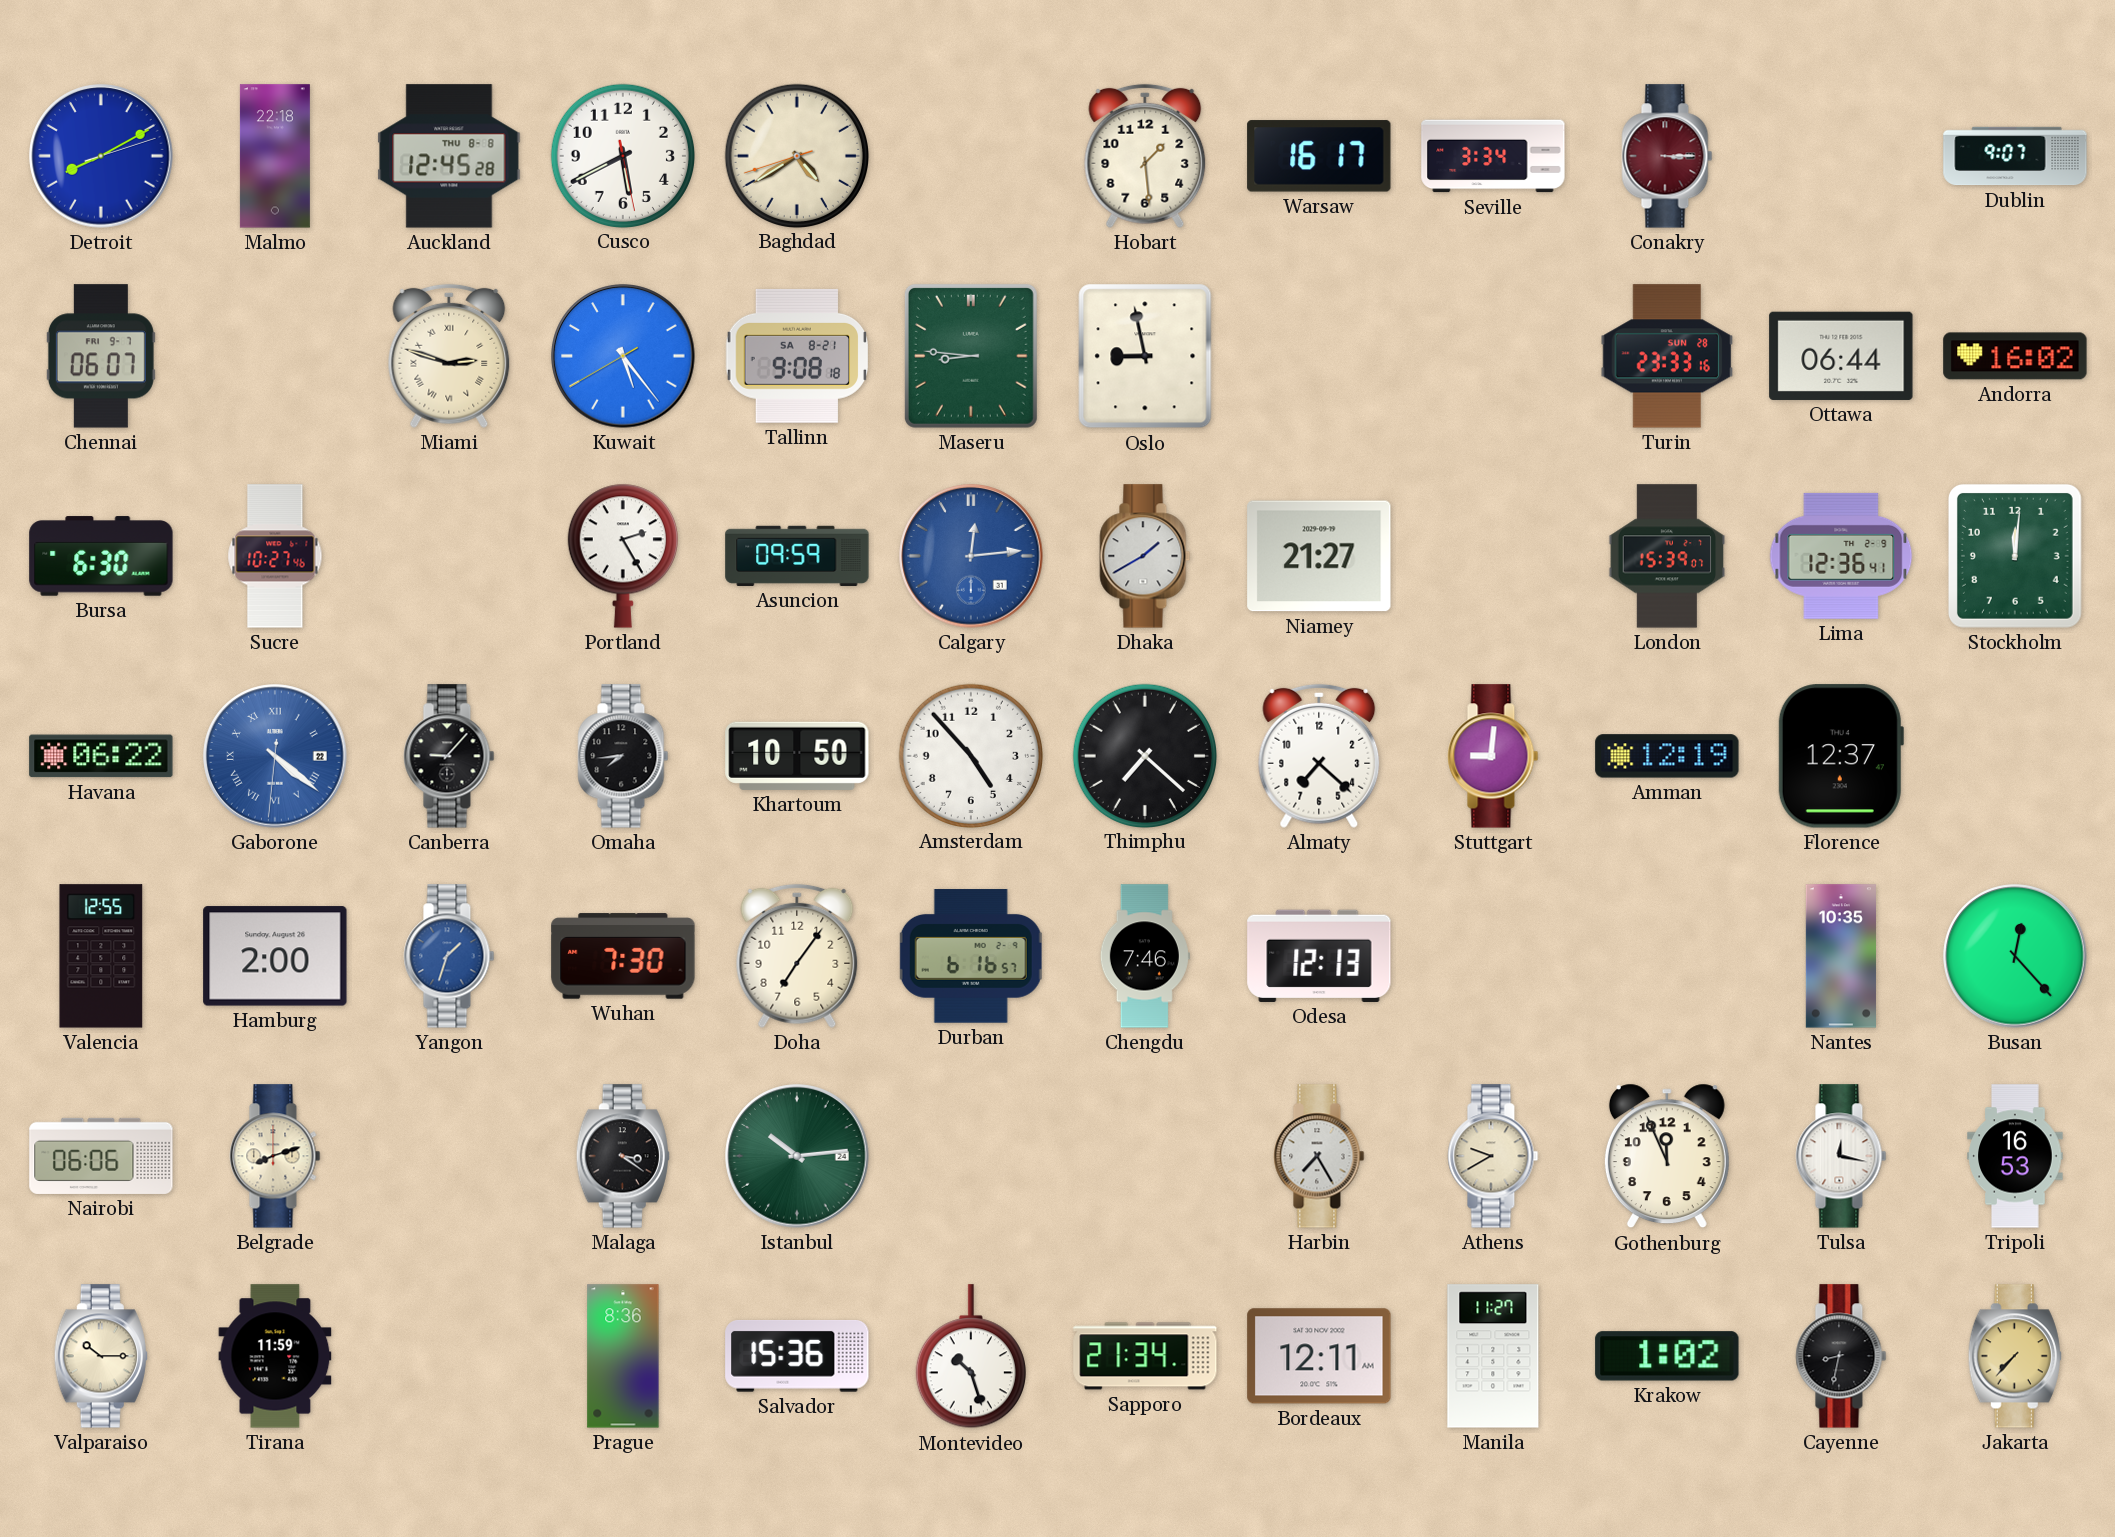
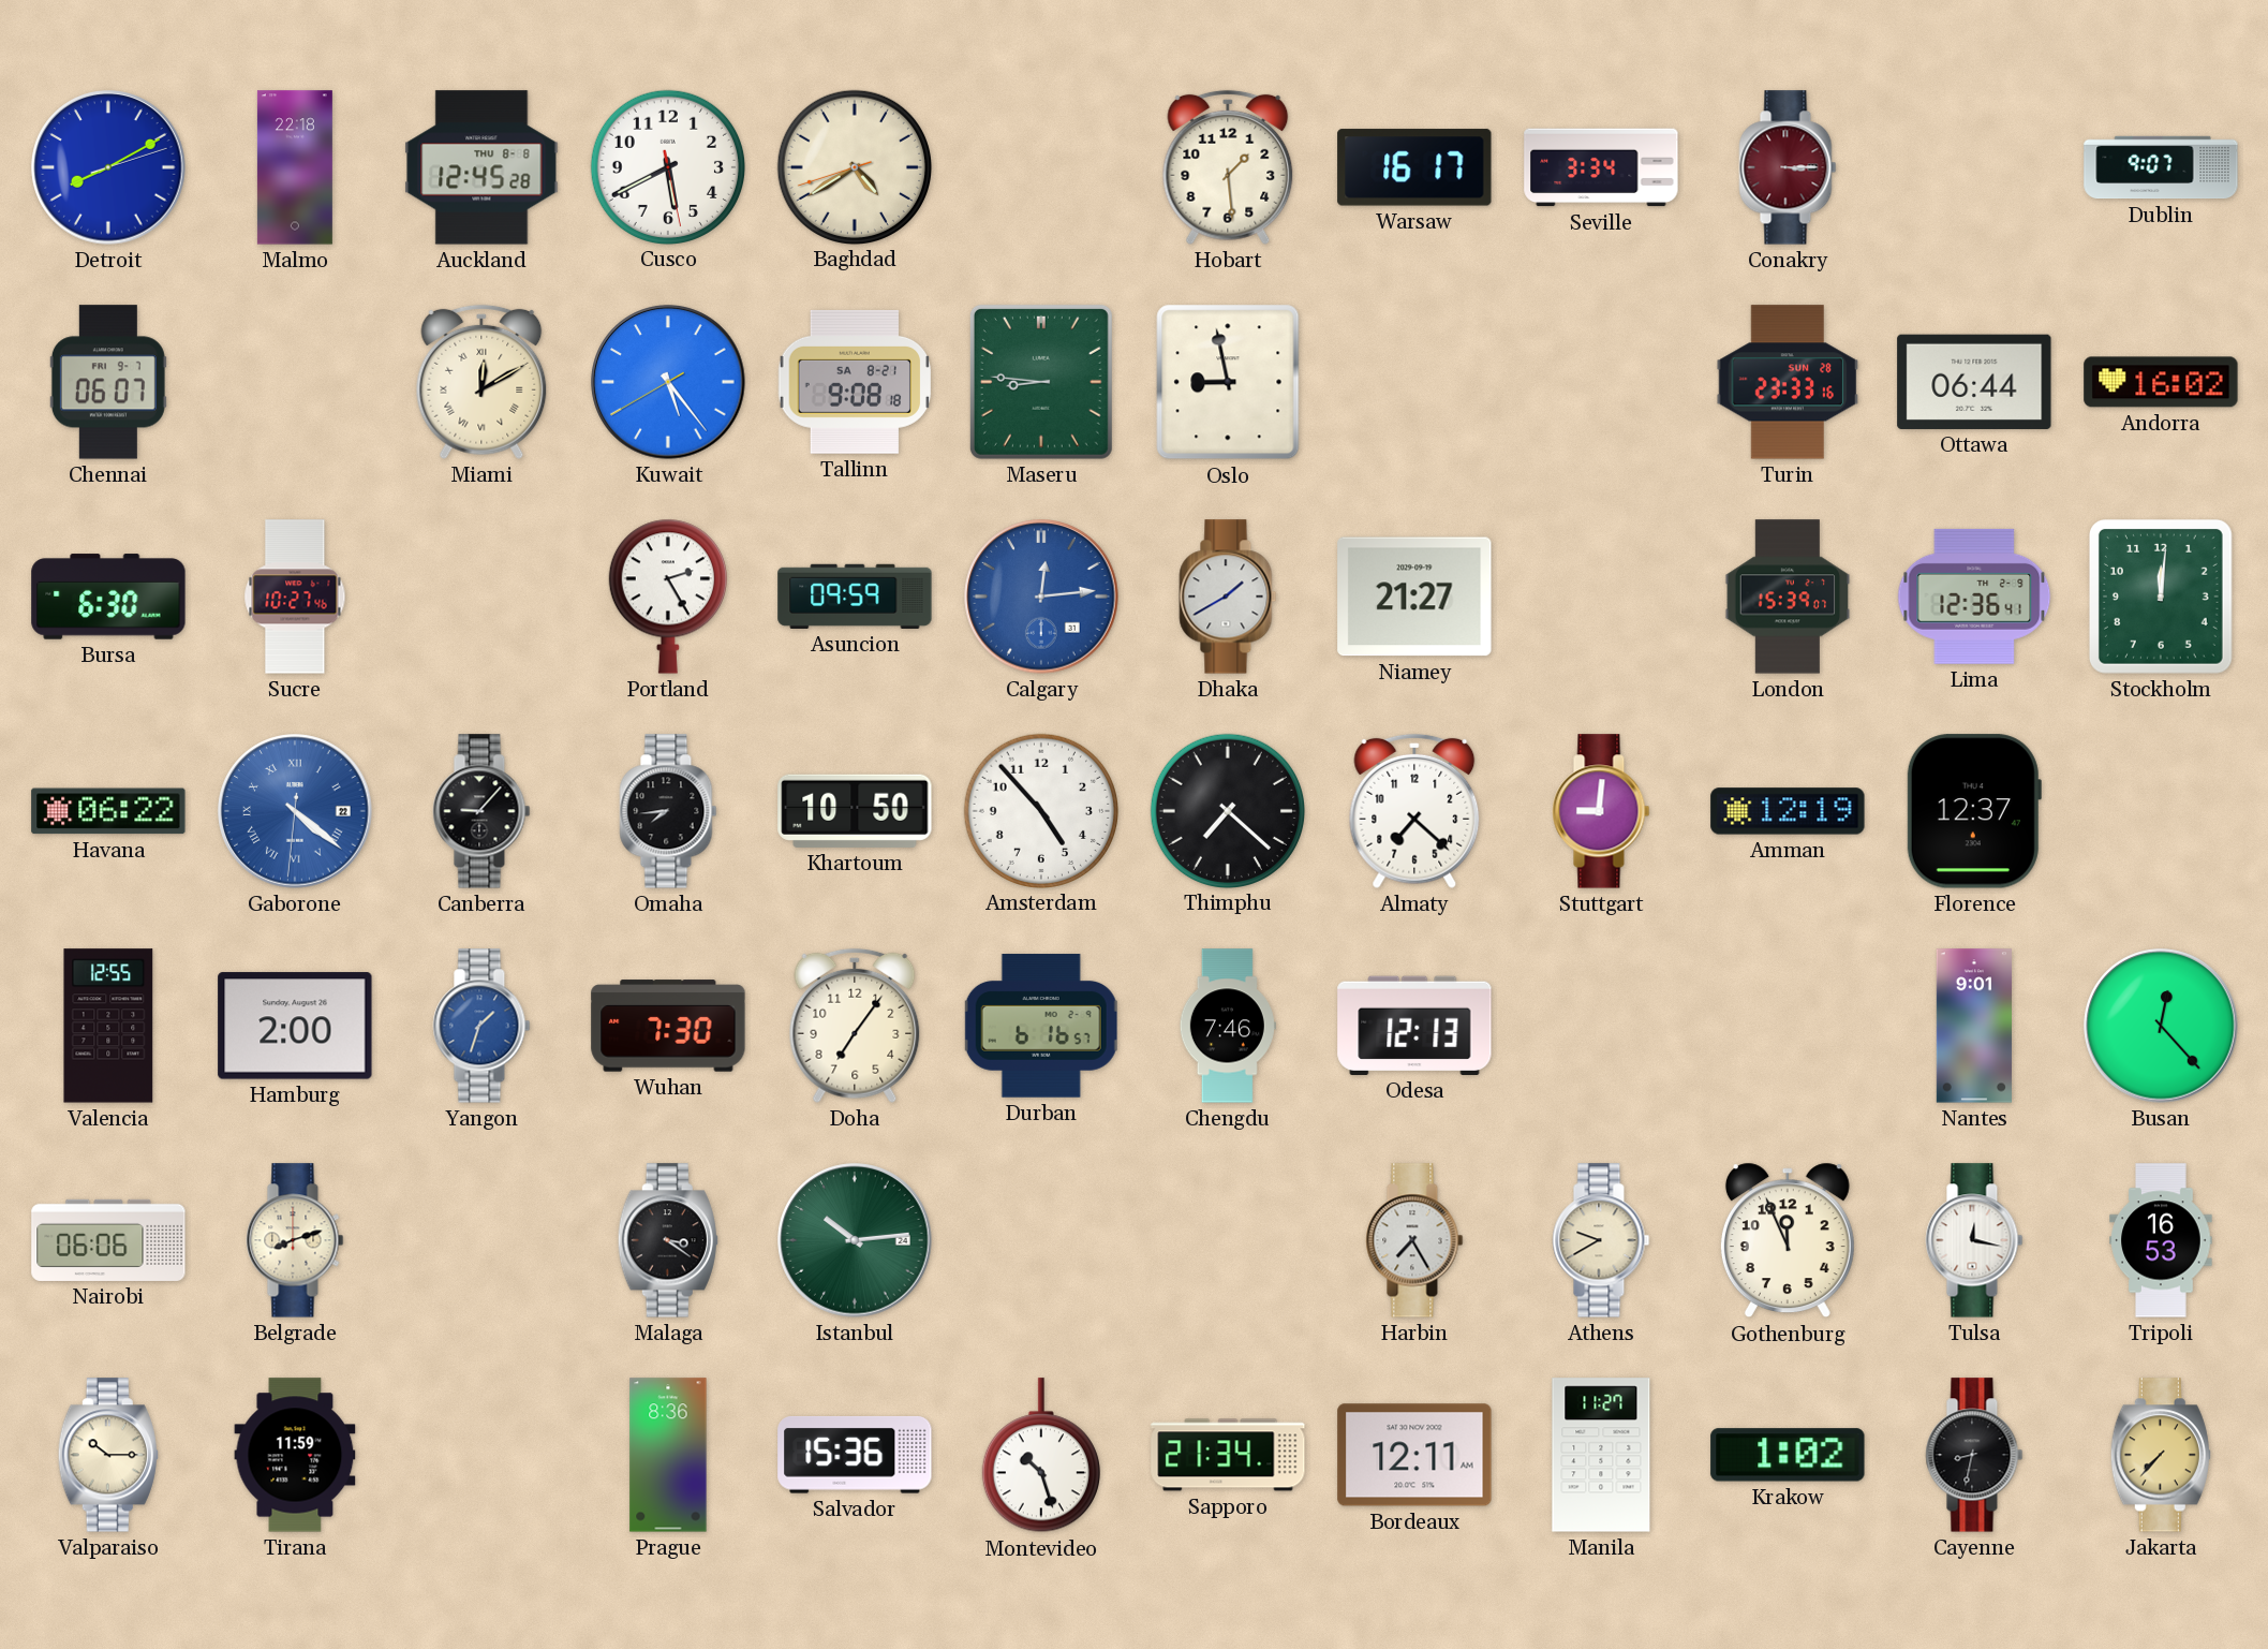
Miami: 2:48 -> 12:10
Nantes: 10:35 -> 9:01
